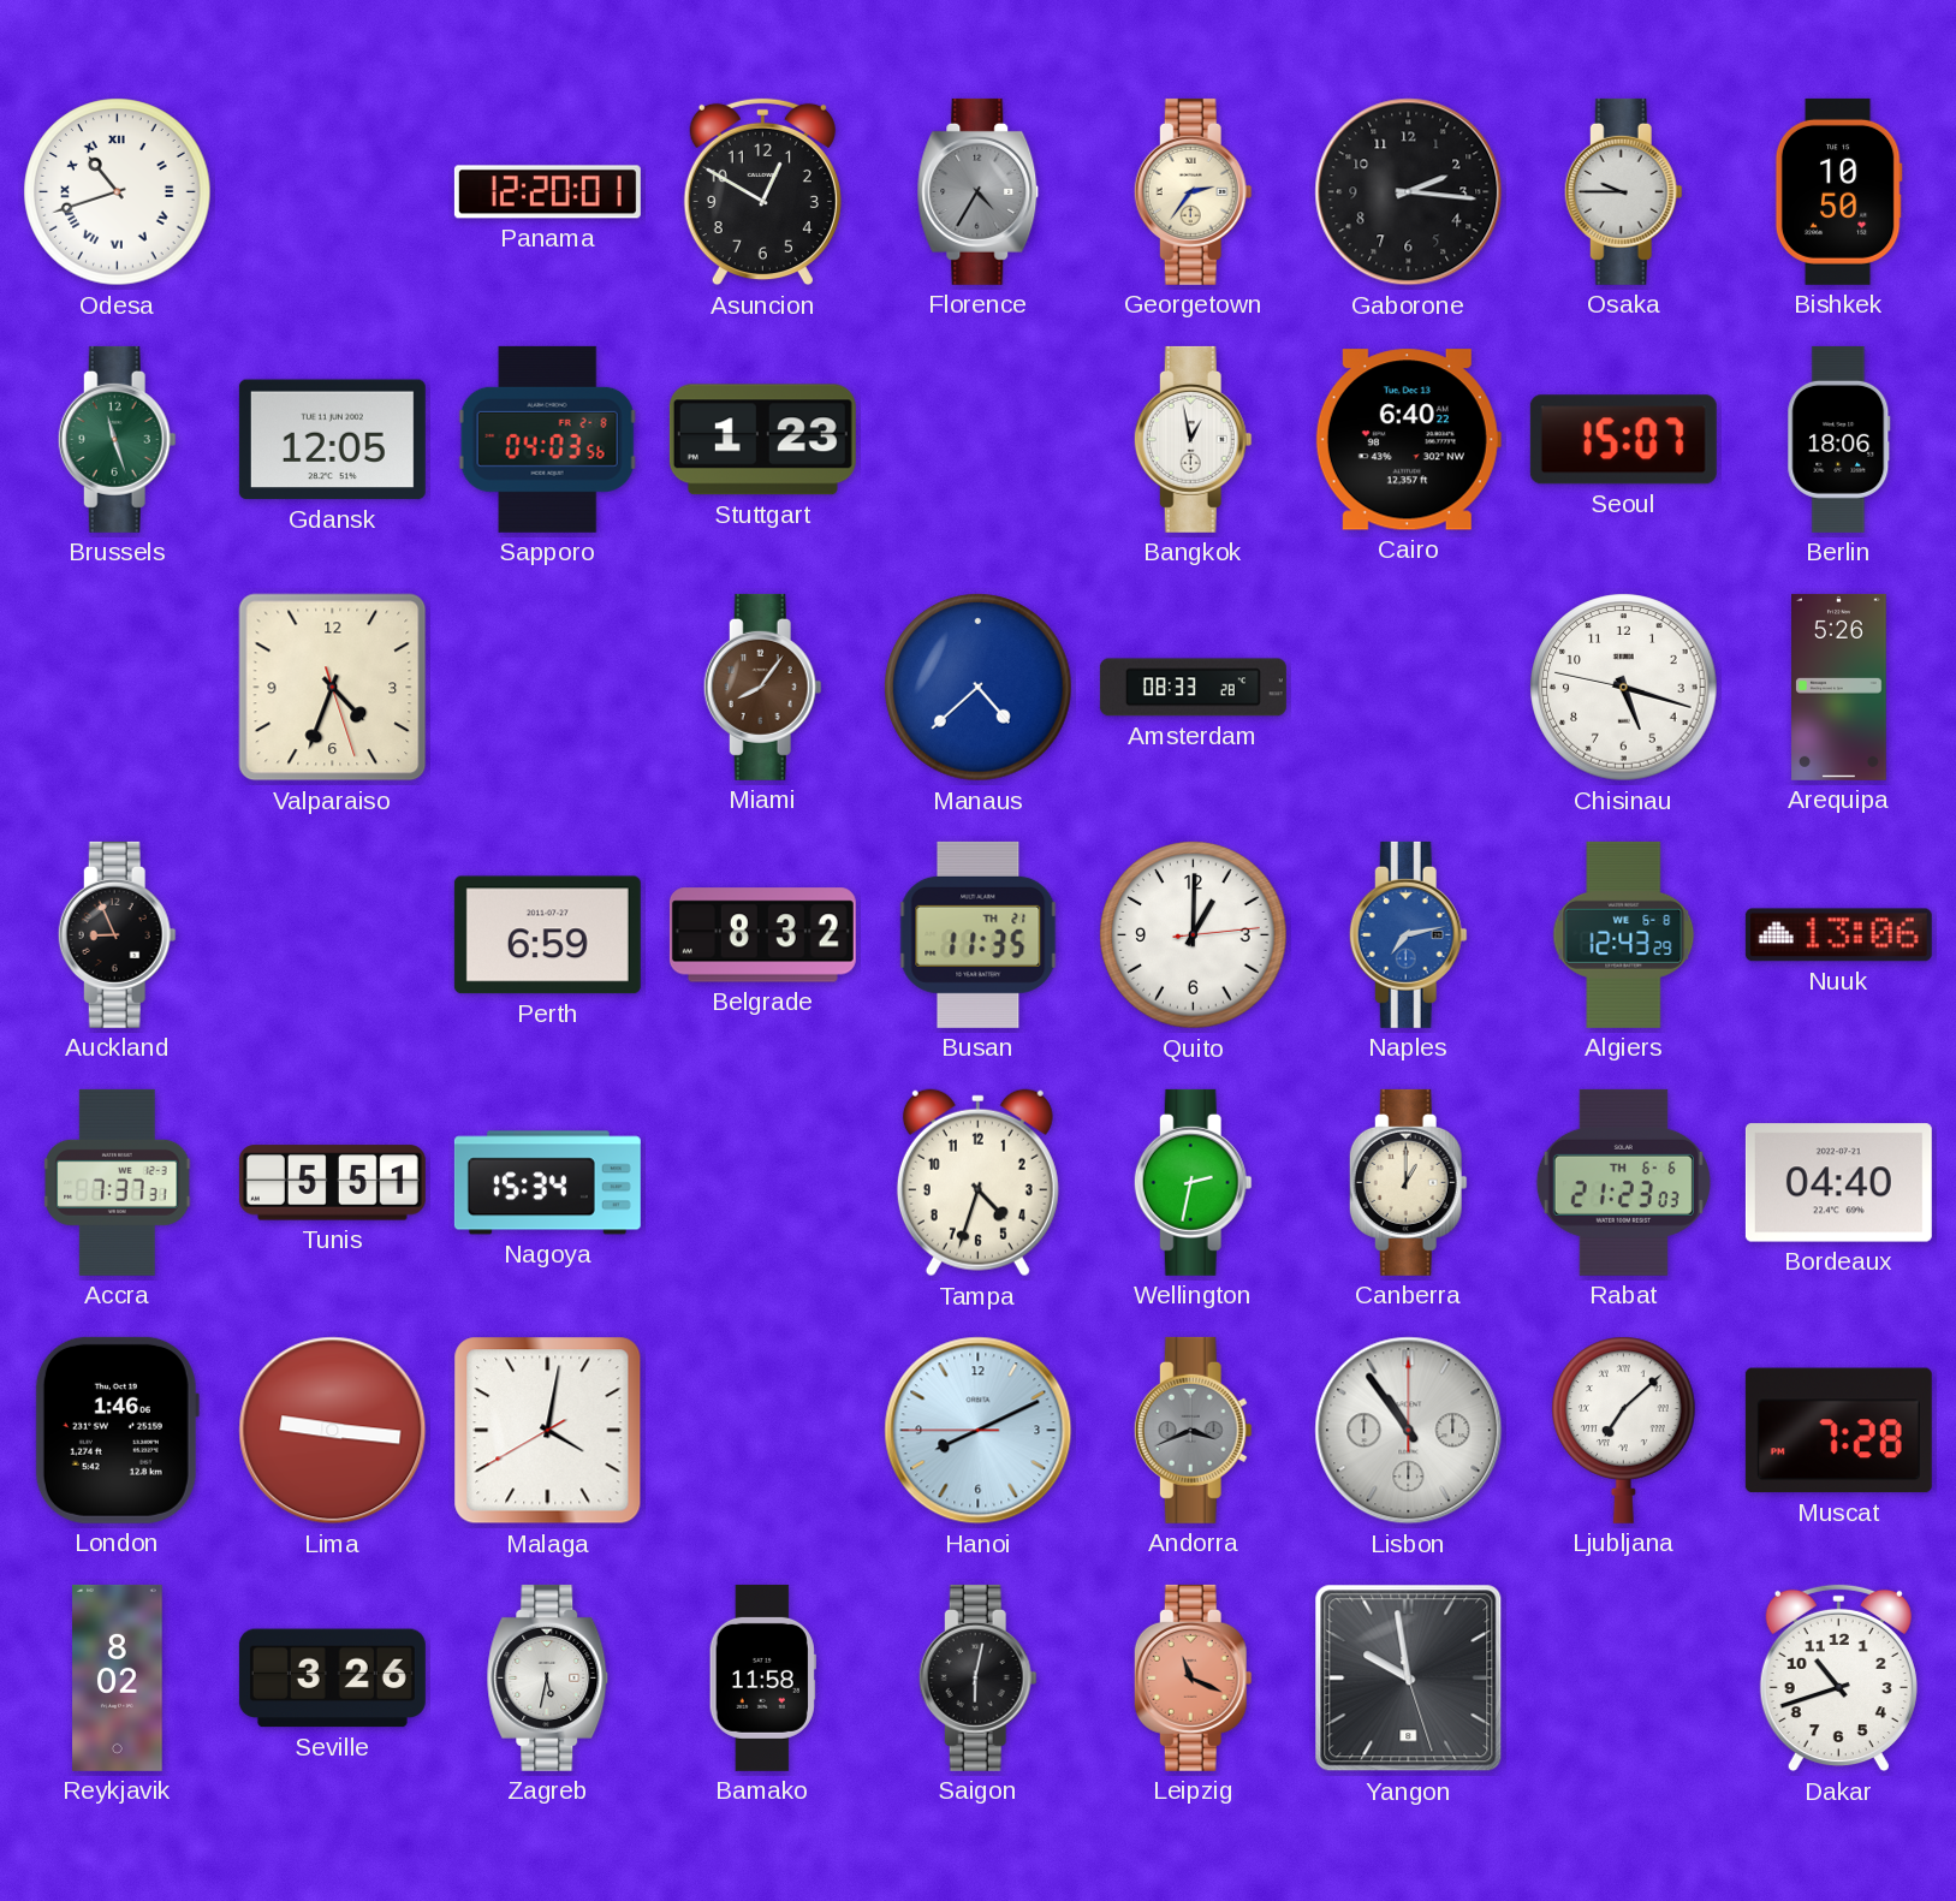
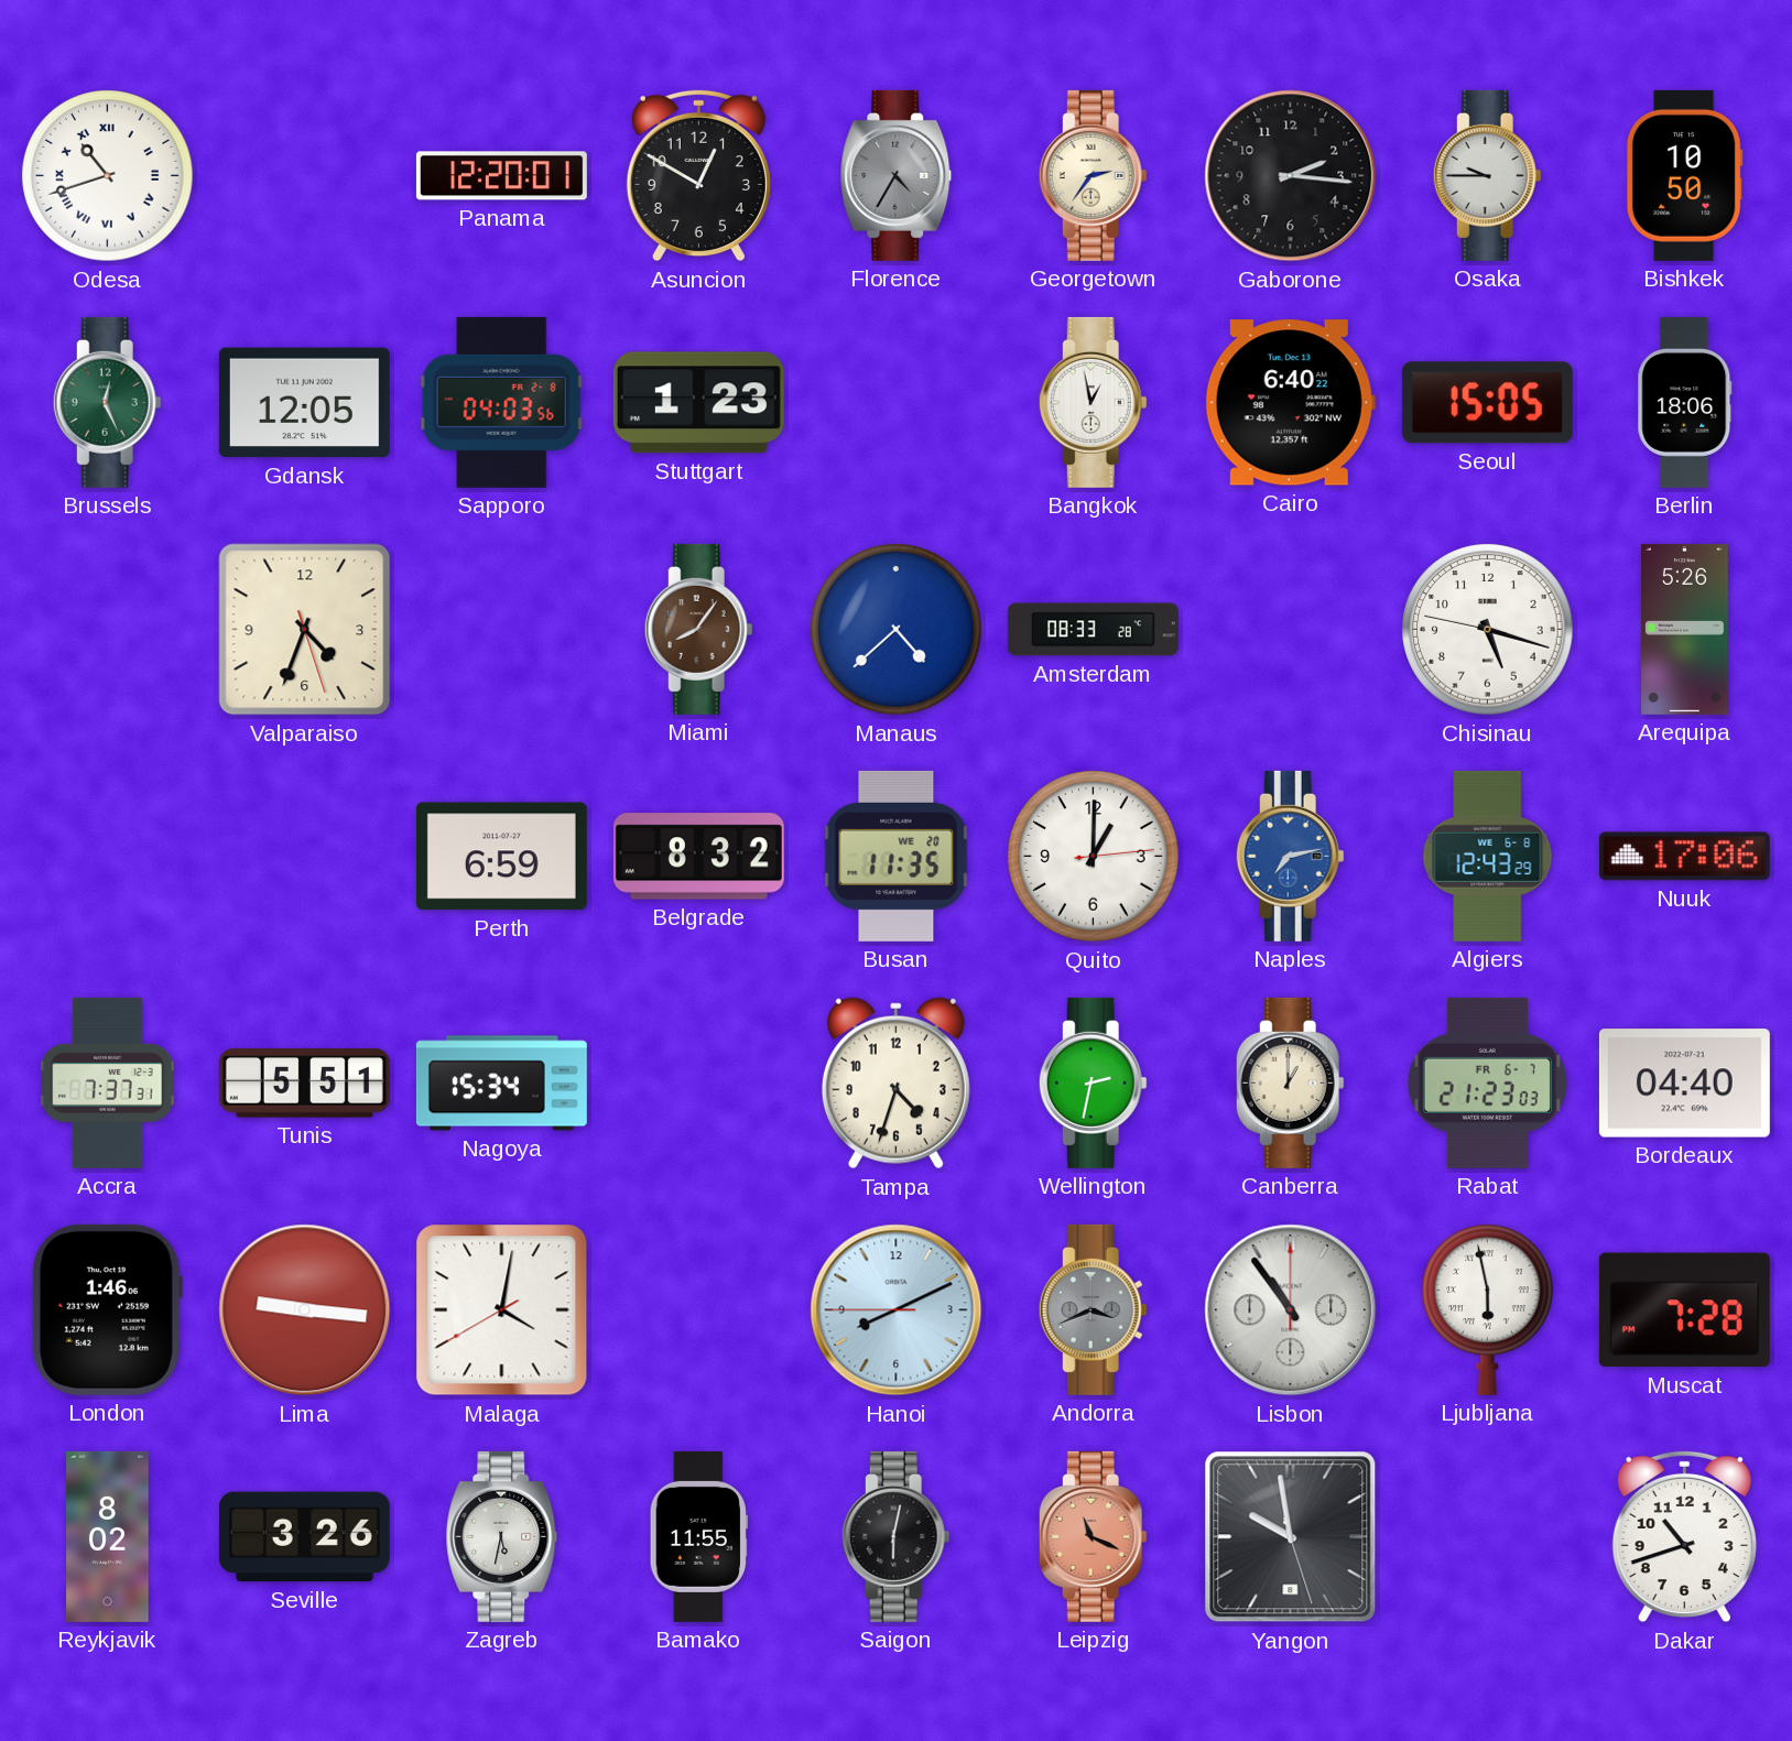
Brussels: 11:27 -> 12:26
Seoul: 15:07 -> 15:05
Auckland: 8:56 -> none
Busan date: TH 21 -> WE 20
Nuuk: 13:06 -> 17:06
Rabat date: TH 6-6 -> FR 6-7
Ljubljana: 7:08 -> 5:58
Bamako: 11:58 -> 11:55
